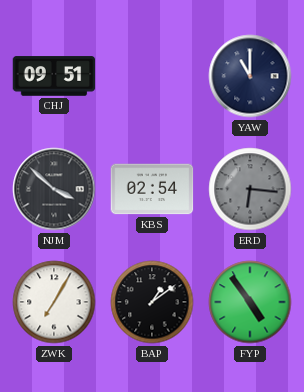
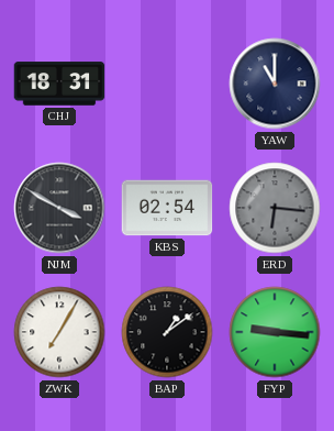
CHJ: 09:51 -> 18:31
NJM: 3:52 -> 3:50
FYP: 4:54 -> 9:16
